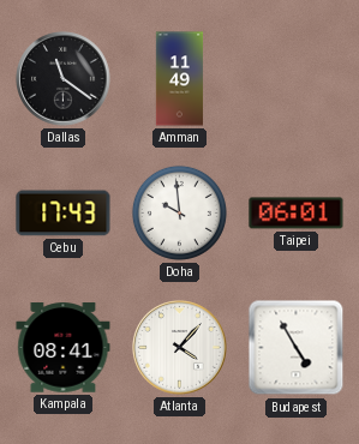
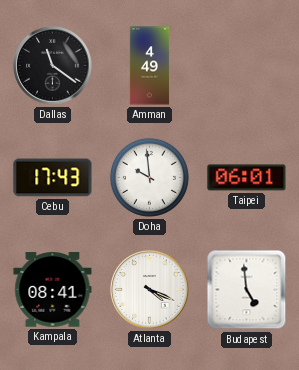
Amman: 11:49 -> 4:49
Atlanta: 4:07 -> 4:19
Budapest: 4:55 -> 4:59
